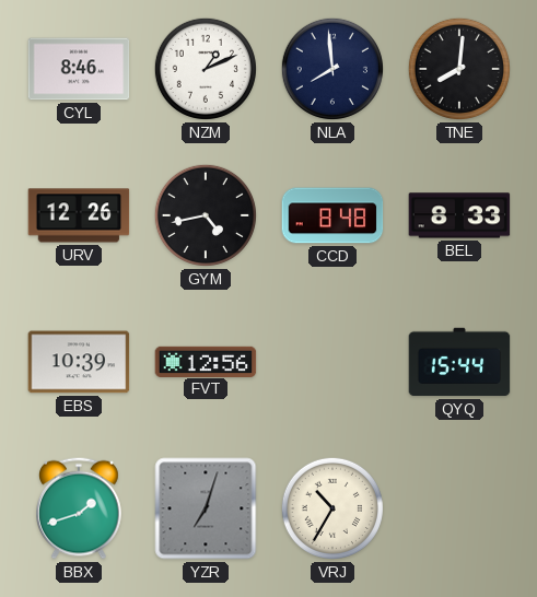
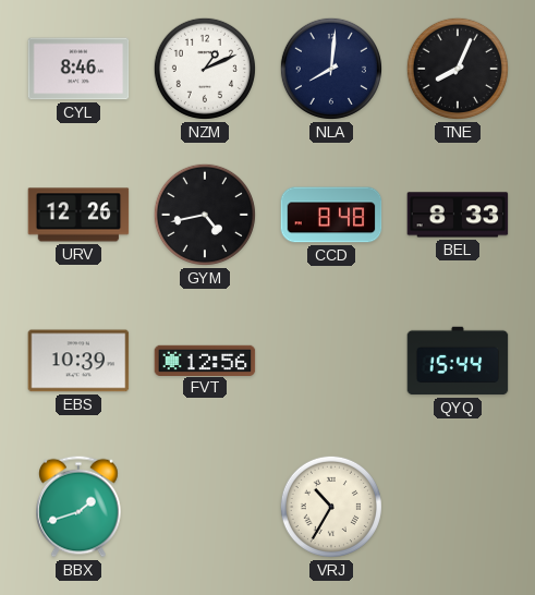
NLA: 7:59 -> 8:01
TNE: 8:01 -> 8:04
YZR: 7:03 -> none
